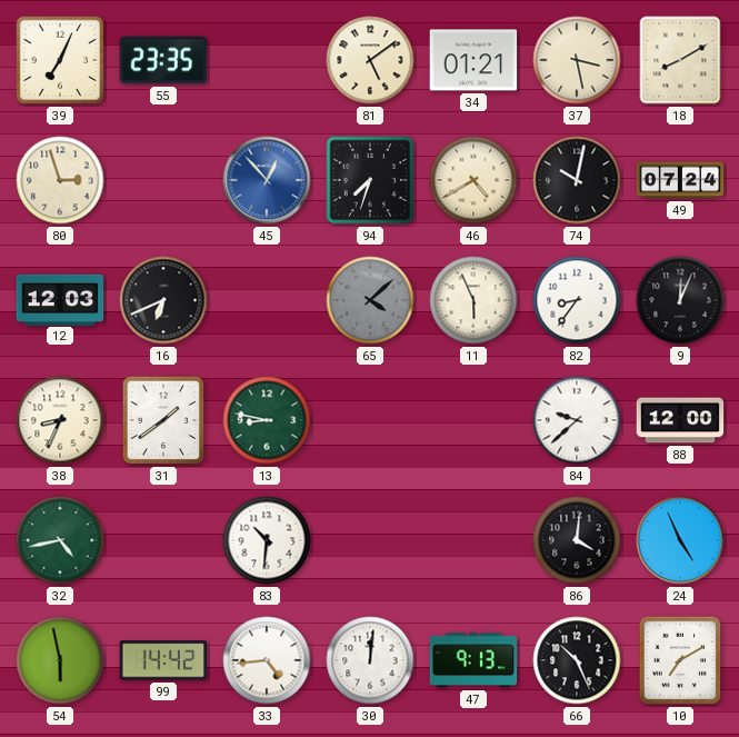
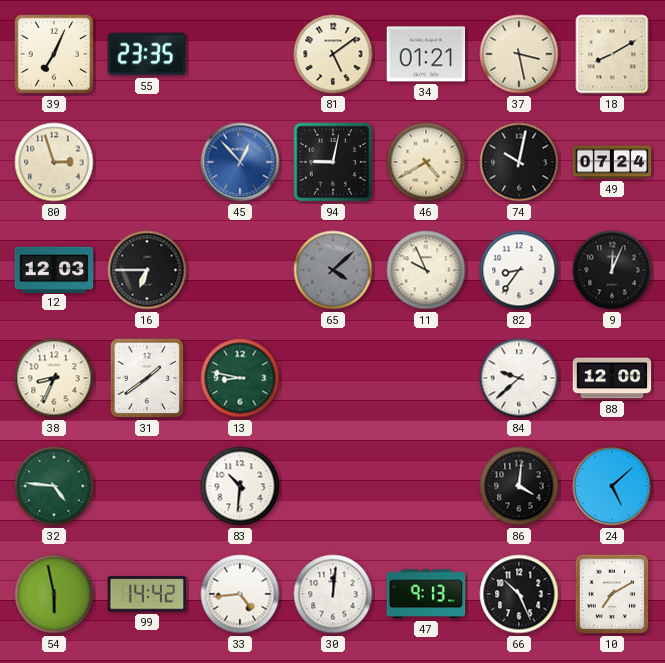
94: 7:33 -> 9:02
16: 6:41 -> 6:45
11: 5:56 -> 9:56
32: 4:43 -> 4:46
24: 4:56 -> 5:08
